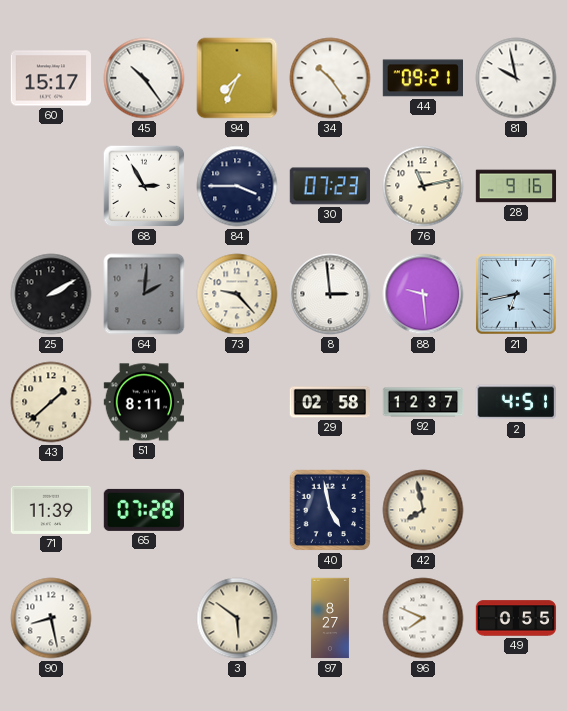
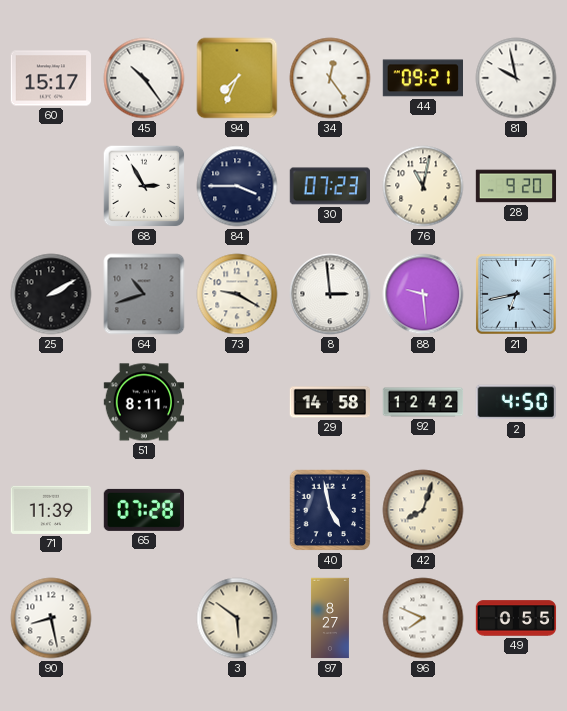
34: 10:24 -> 12:24
76: 11:13 -> 11:02
28: 9:16 -> 9:20
64: 2:01 -> 10:42
73: 9:23 -> 9:20
43: 1:38 -> none
29: 02:58 -> 14:58
92: 12:37 -> 12:42
2: 4:51 -> 4:50
42: 7:58 -> 8:03
